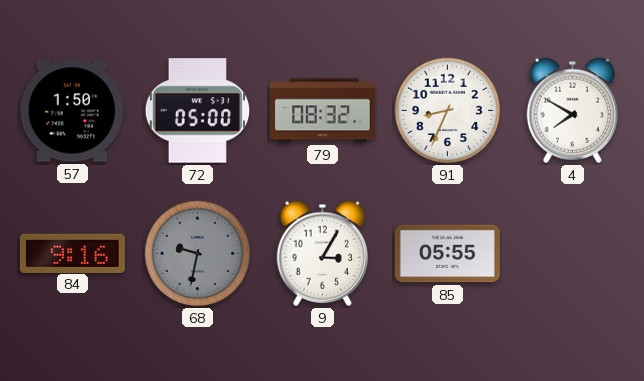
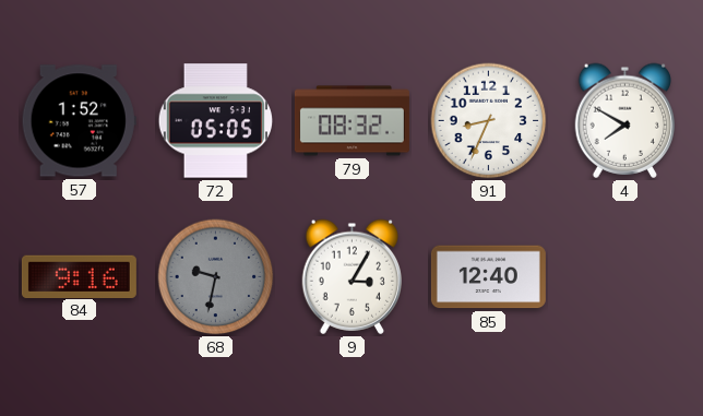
57: 1:50 -> 1:52
72: 05:00 -> 05:05
85: 05:55 -> 12:40
